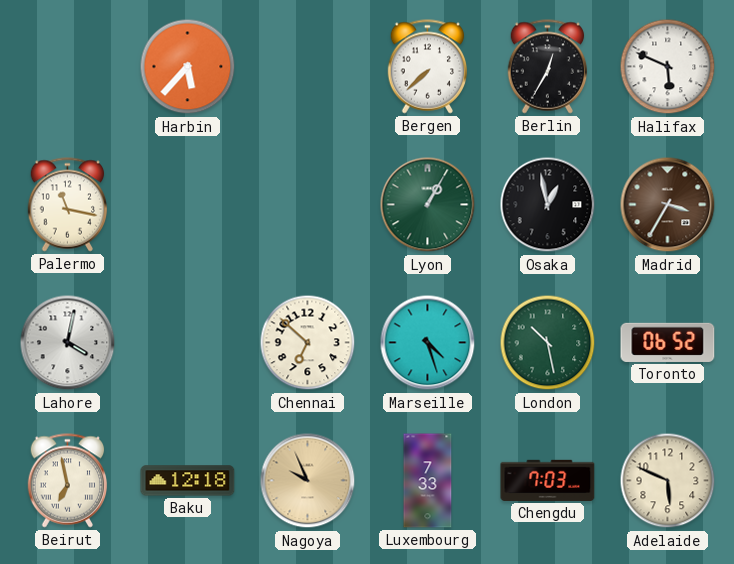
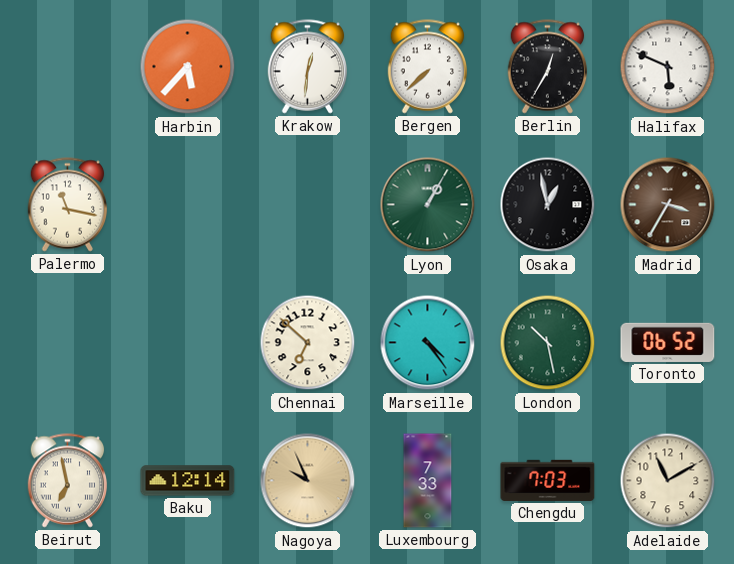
Krakow: none -> 12:31
Lahore: 4:02 -> none
Marseille: 4:27 -> 4:24
Baku: 12:18 -> 12:14
Adelaide: 5:49 -> 11:10
